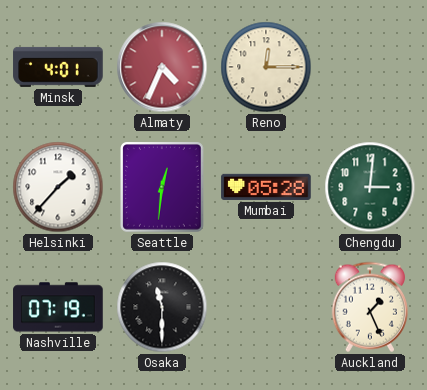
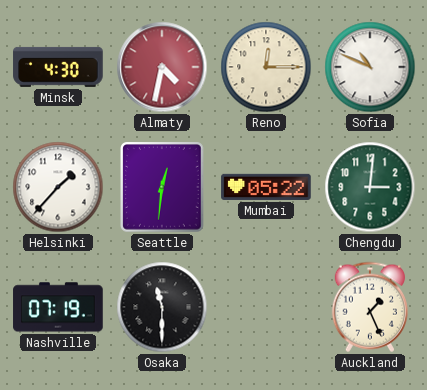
Minsk: 4:01 -> 4:30
Almaty: 4:34 -> 4:32
Sofia: none -> 10:49
Mumbai: 05:28 -> 05:22
